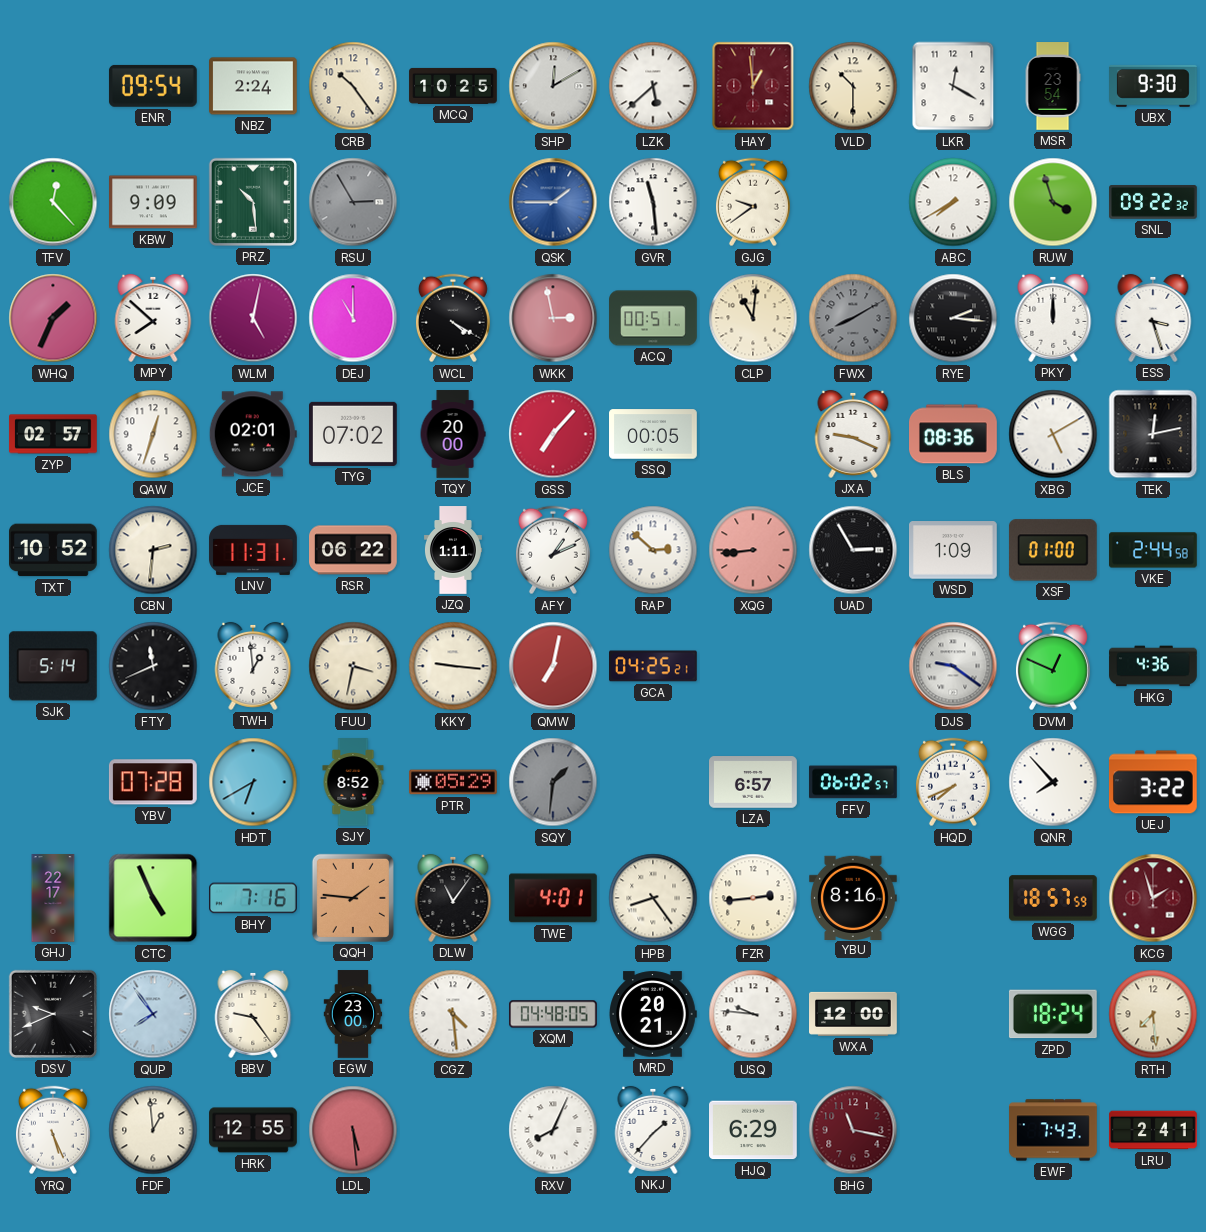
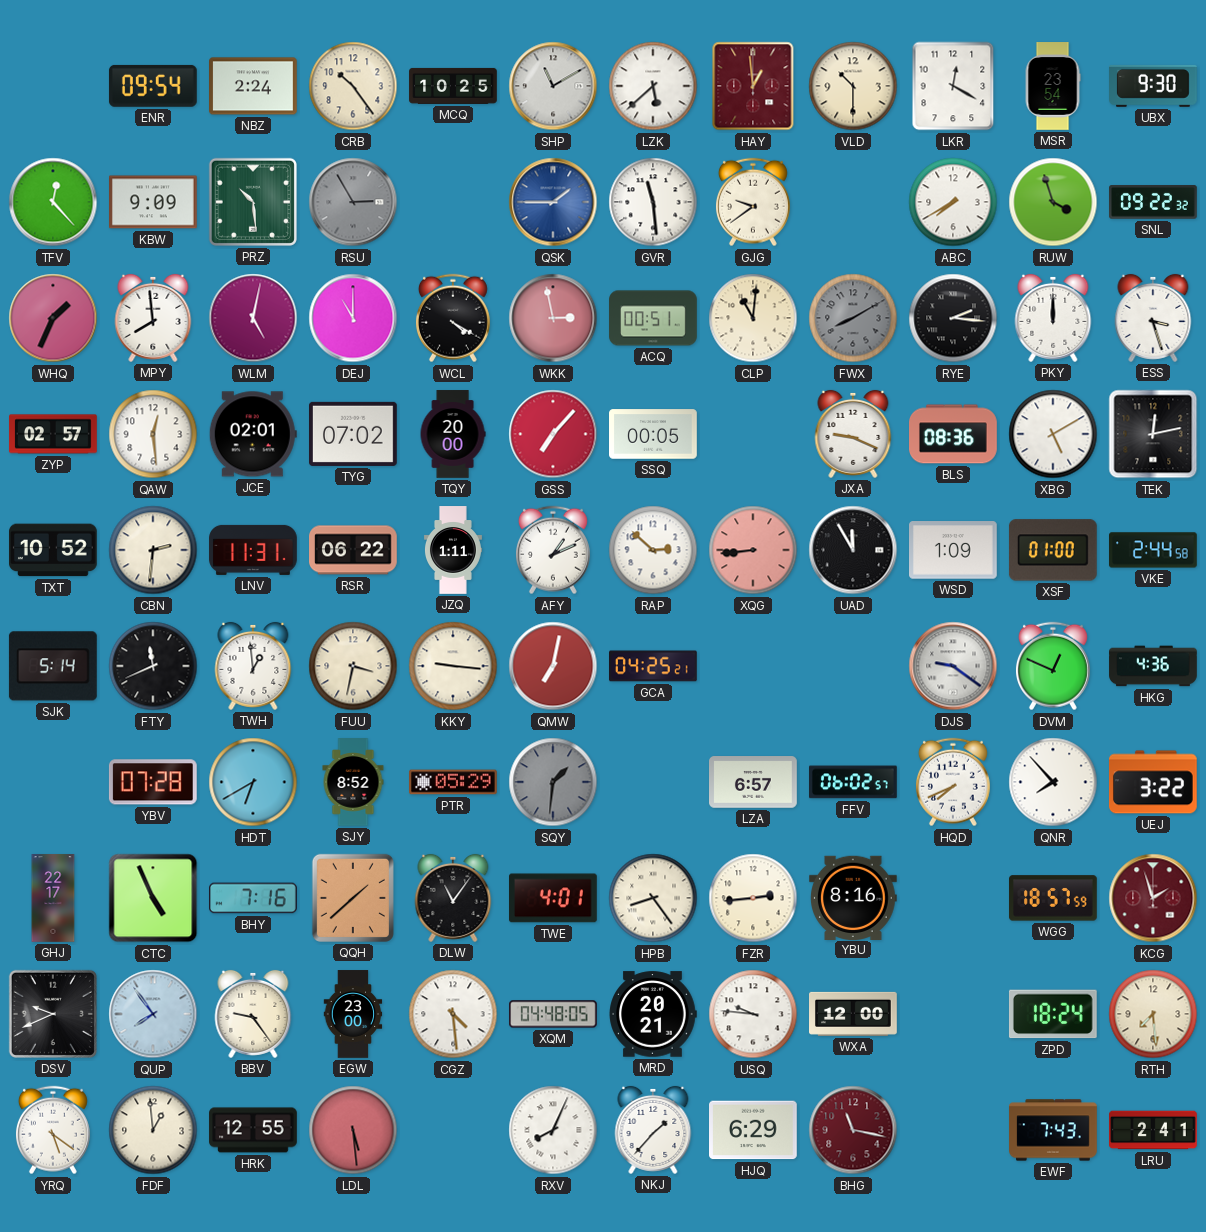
SHP: 12:10 -> 11:10
MPY: 7:52 -> 7:59
QAW: 12:33 -> 12:29
UAD: 2:55 -> 11:55
QQH: 1:46 -> 1:38
YRQ: 5:26 -> 5:21
